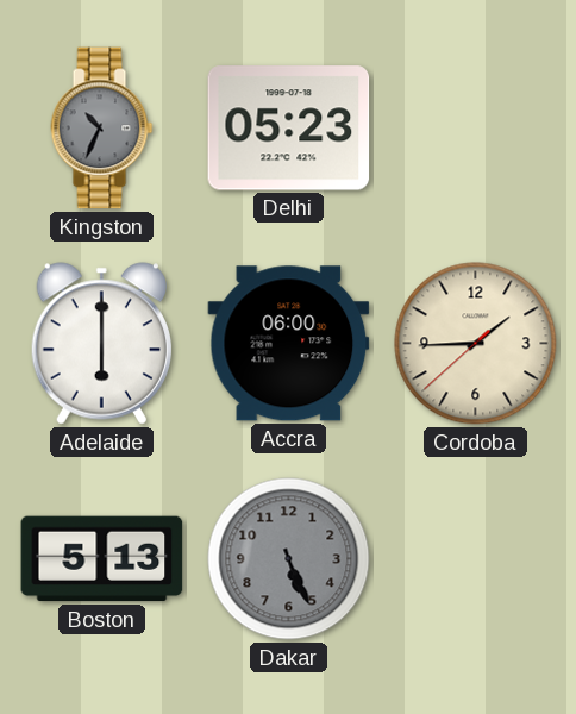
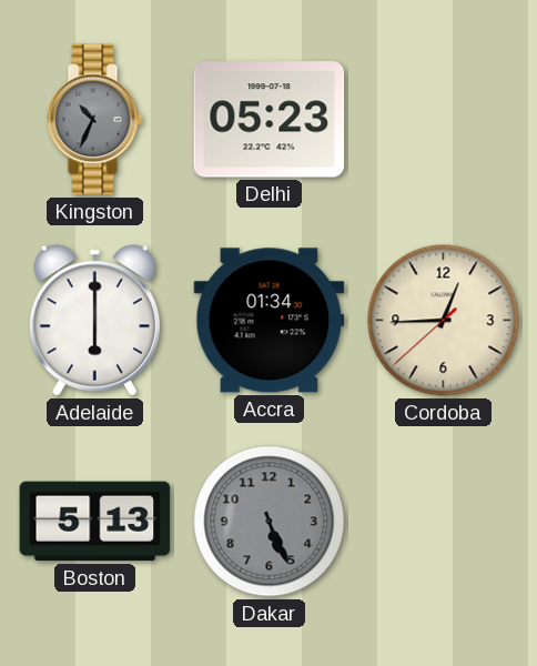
Accra: 06:00 -> 01:34
Cordoba: 1:44 -> 12:44
